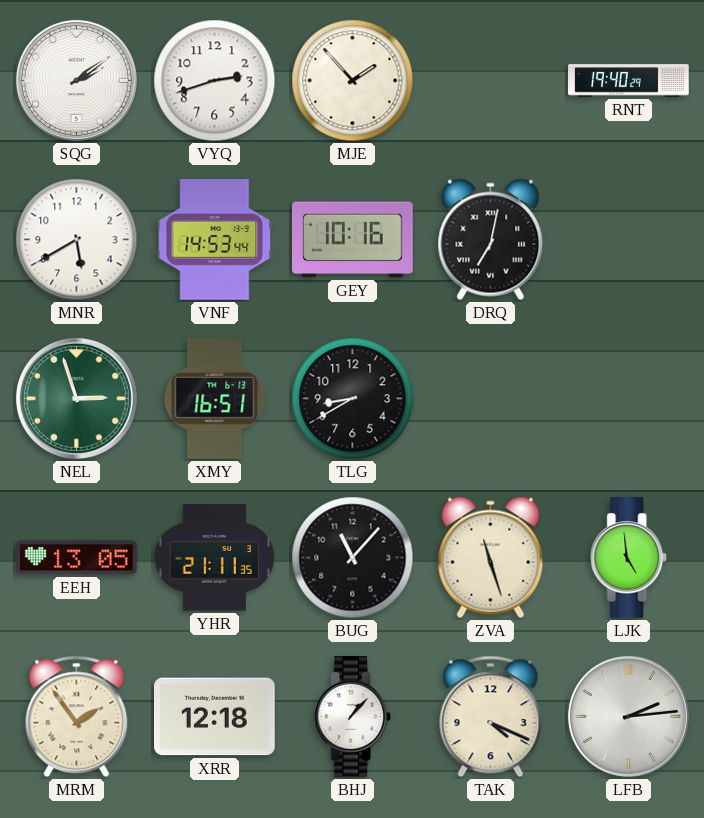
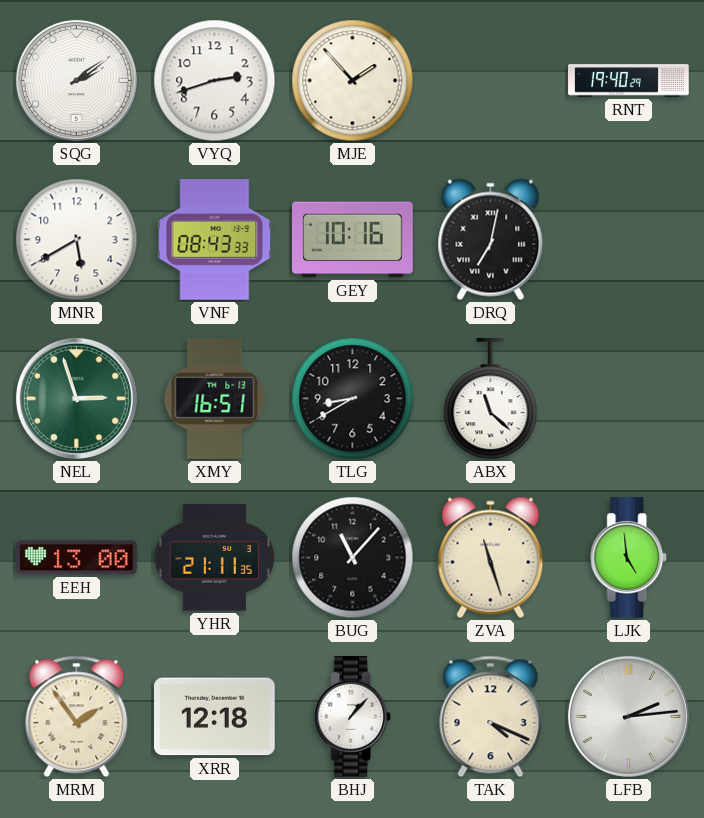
VNF: 14:53 -> 08:43
ABX: none -> 11:22
EEH: 13:05 -> 13:00
